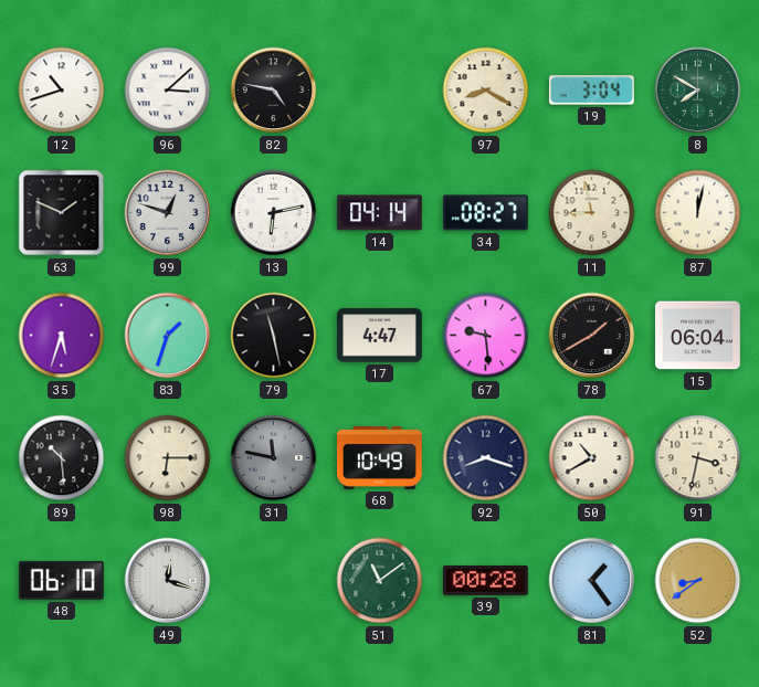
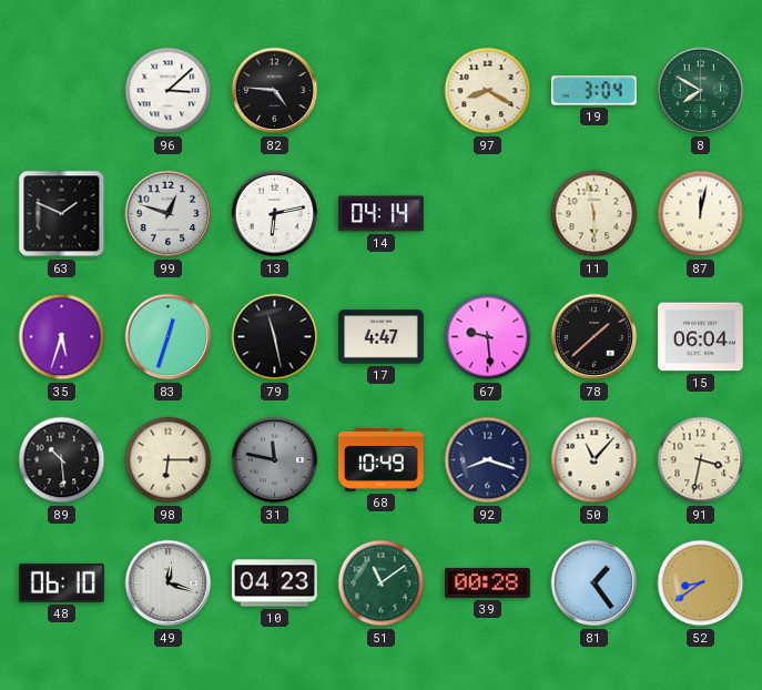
12: 10:42 -> none
82: 4:47 -> 4:46
34: 08:27 -> none
11: 8:58 -> 5:58
83: 1:33 -> 12:33
78: 1:40 -> 1:38
50: 10:40 -> 11:07
10: none -> 04:23
